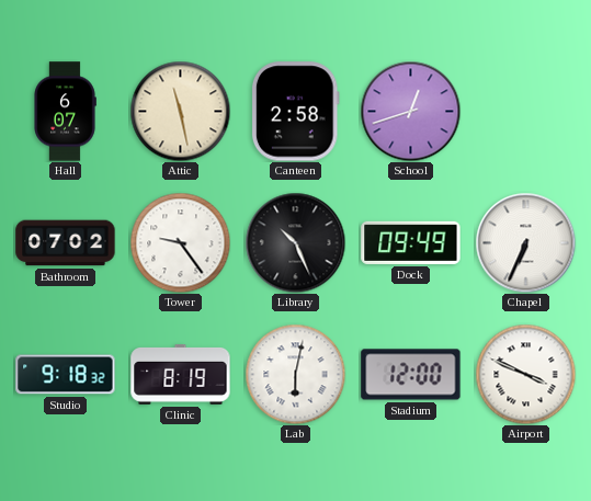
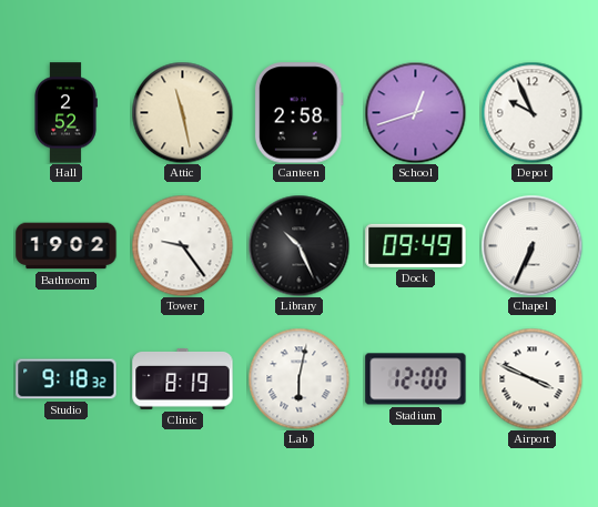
Hall: 6:07 -> 2:52
Depot: none -> 9:56
Bathroom: 07:02 -> 19:02
